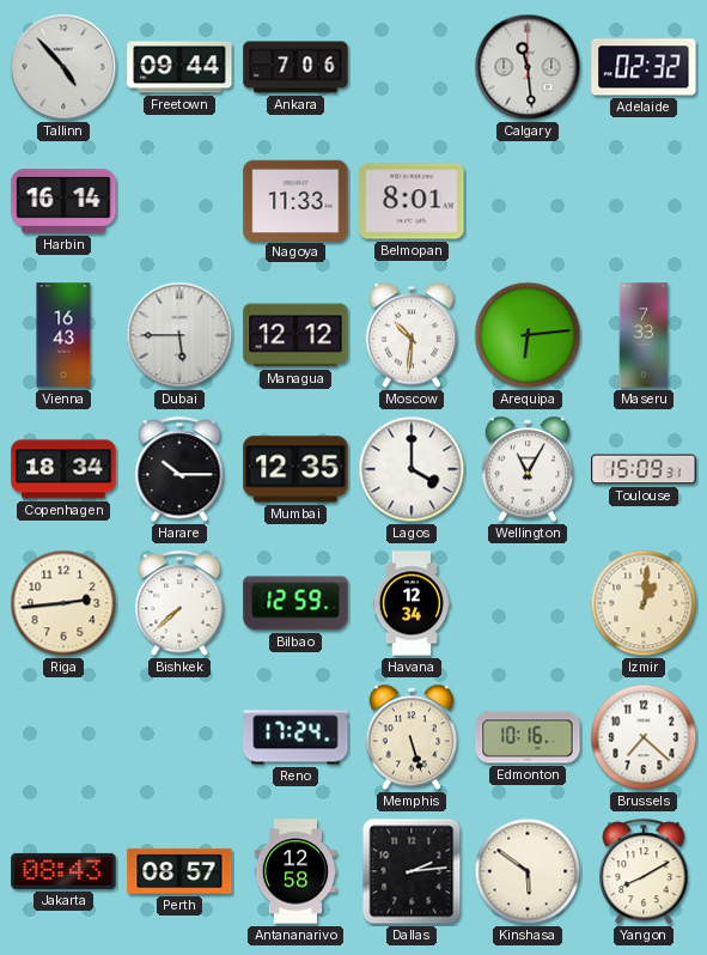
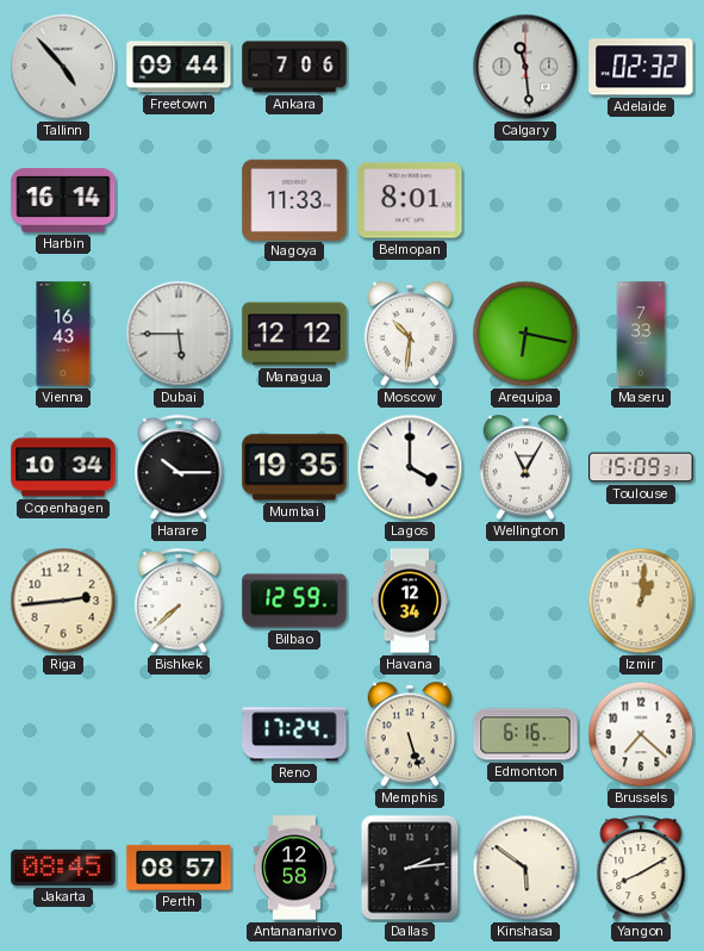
Arequipa: 6:14 -> 6:17
Copenhagen: 18:34 -> 10:34
Mumbai: 12:35 -> 19:35
Edmonton: 10:16 -> 6:16
Jakarta: 08:43 -> 08:45
